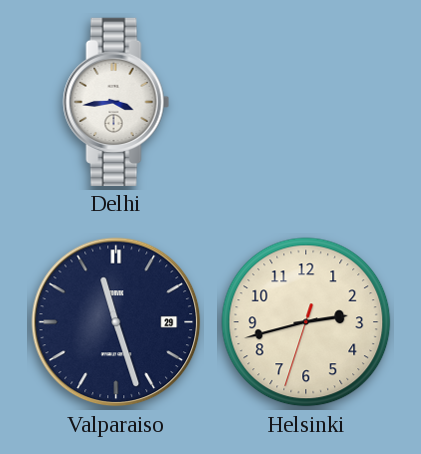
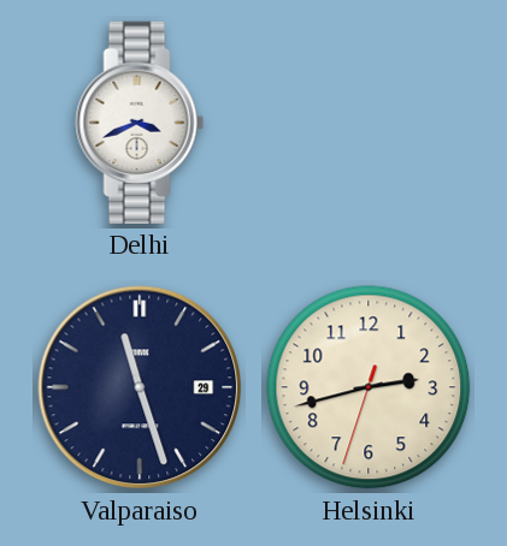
Delhi: 3:44 -> 3:41
